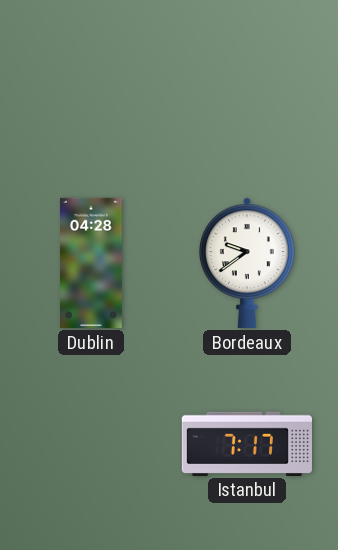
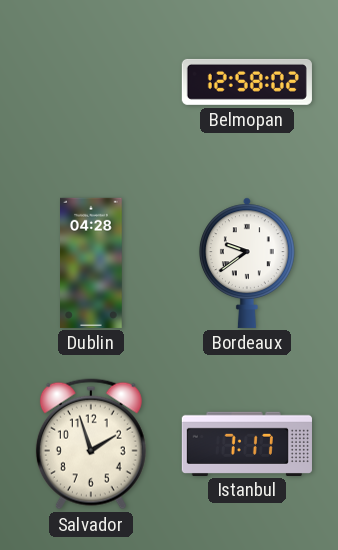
Belmopan: none -> 12:58
Salvador: none -> 1:57
